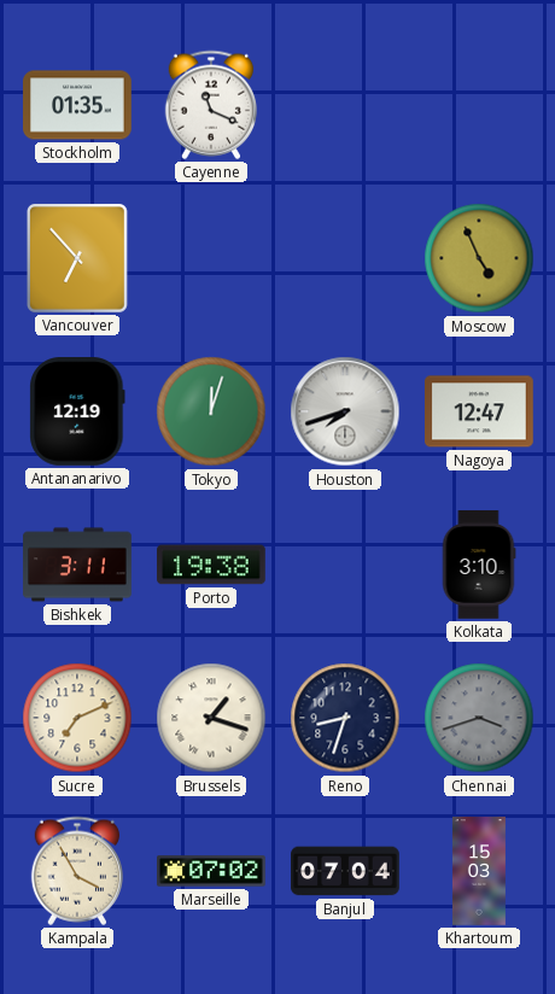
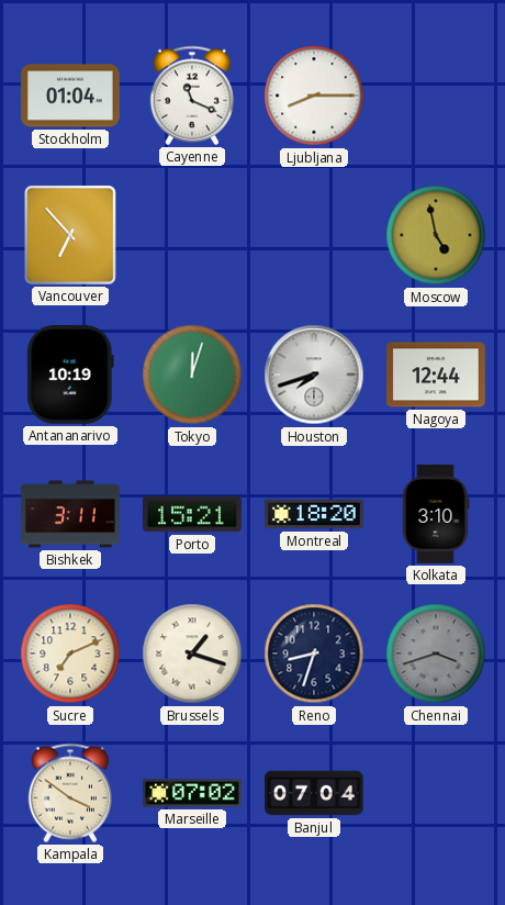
Stockholm: 01:35 -> 01:04
Ljubljana: none -> 8:15
Moscow: 4:56 -> 4:58
Antananarivo: 12:19 -> 10:19
Nagoya: 12:47 -> 12:44
Porto: 19:38 -> 15:21
Montreal: none -> 18:20
Kampala: 3:55 -> 3:51
Khartoum: 15:03 -> none
